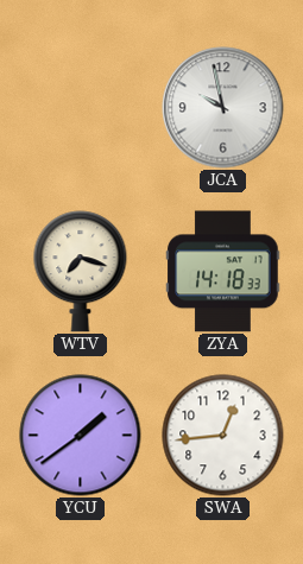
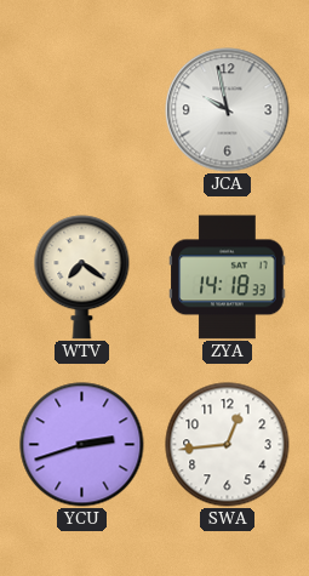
WTV: 7:18 -> 7:21
YCU: 1:39 -> 2:42
